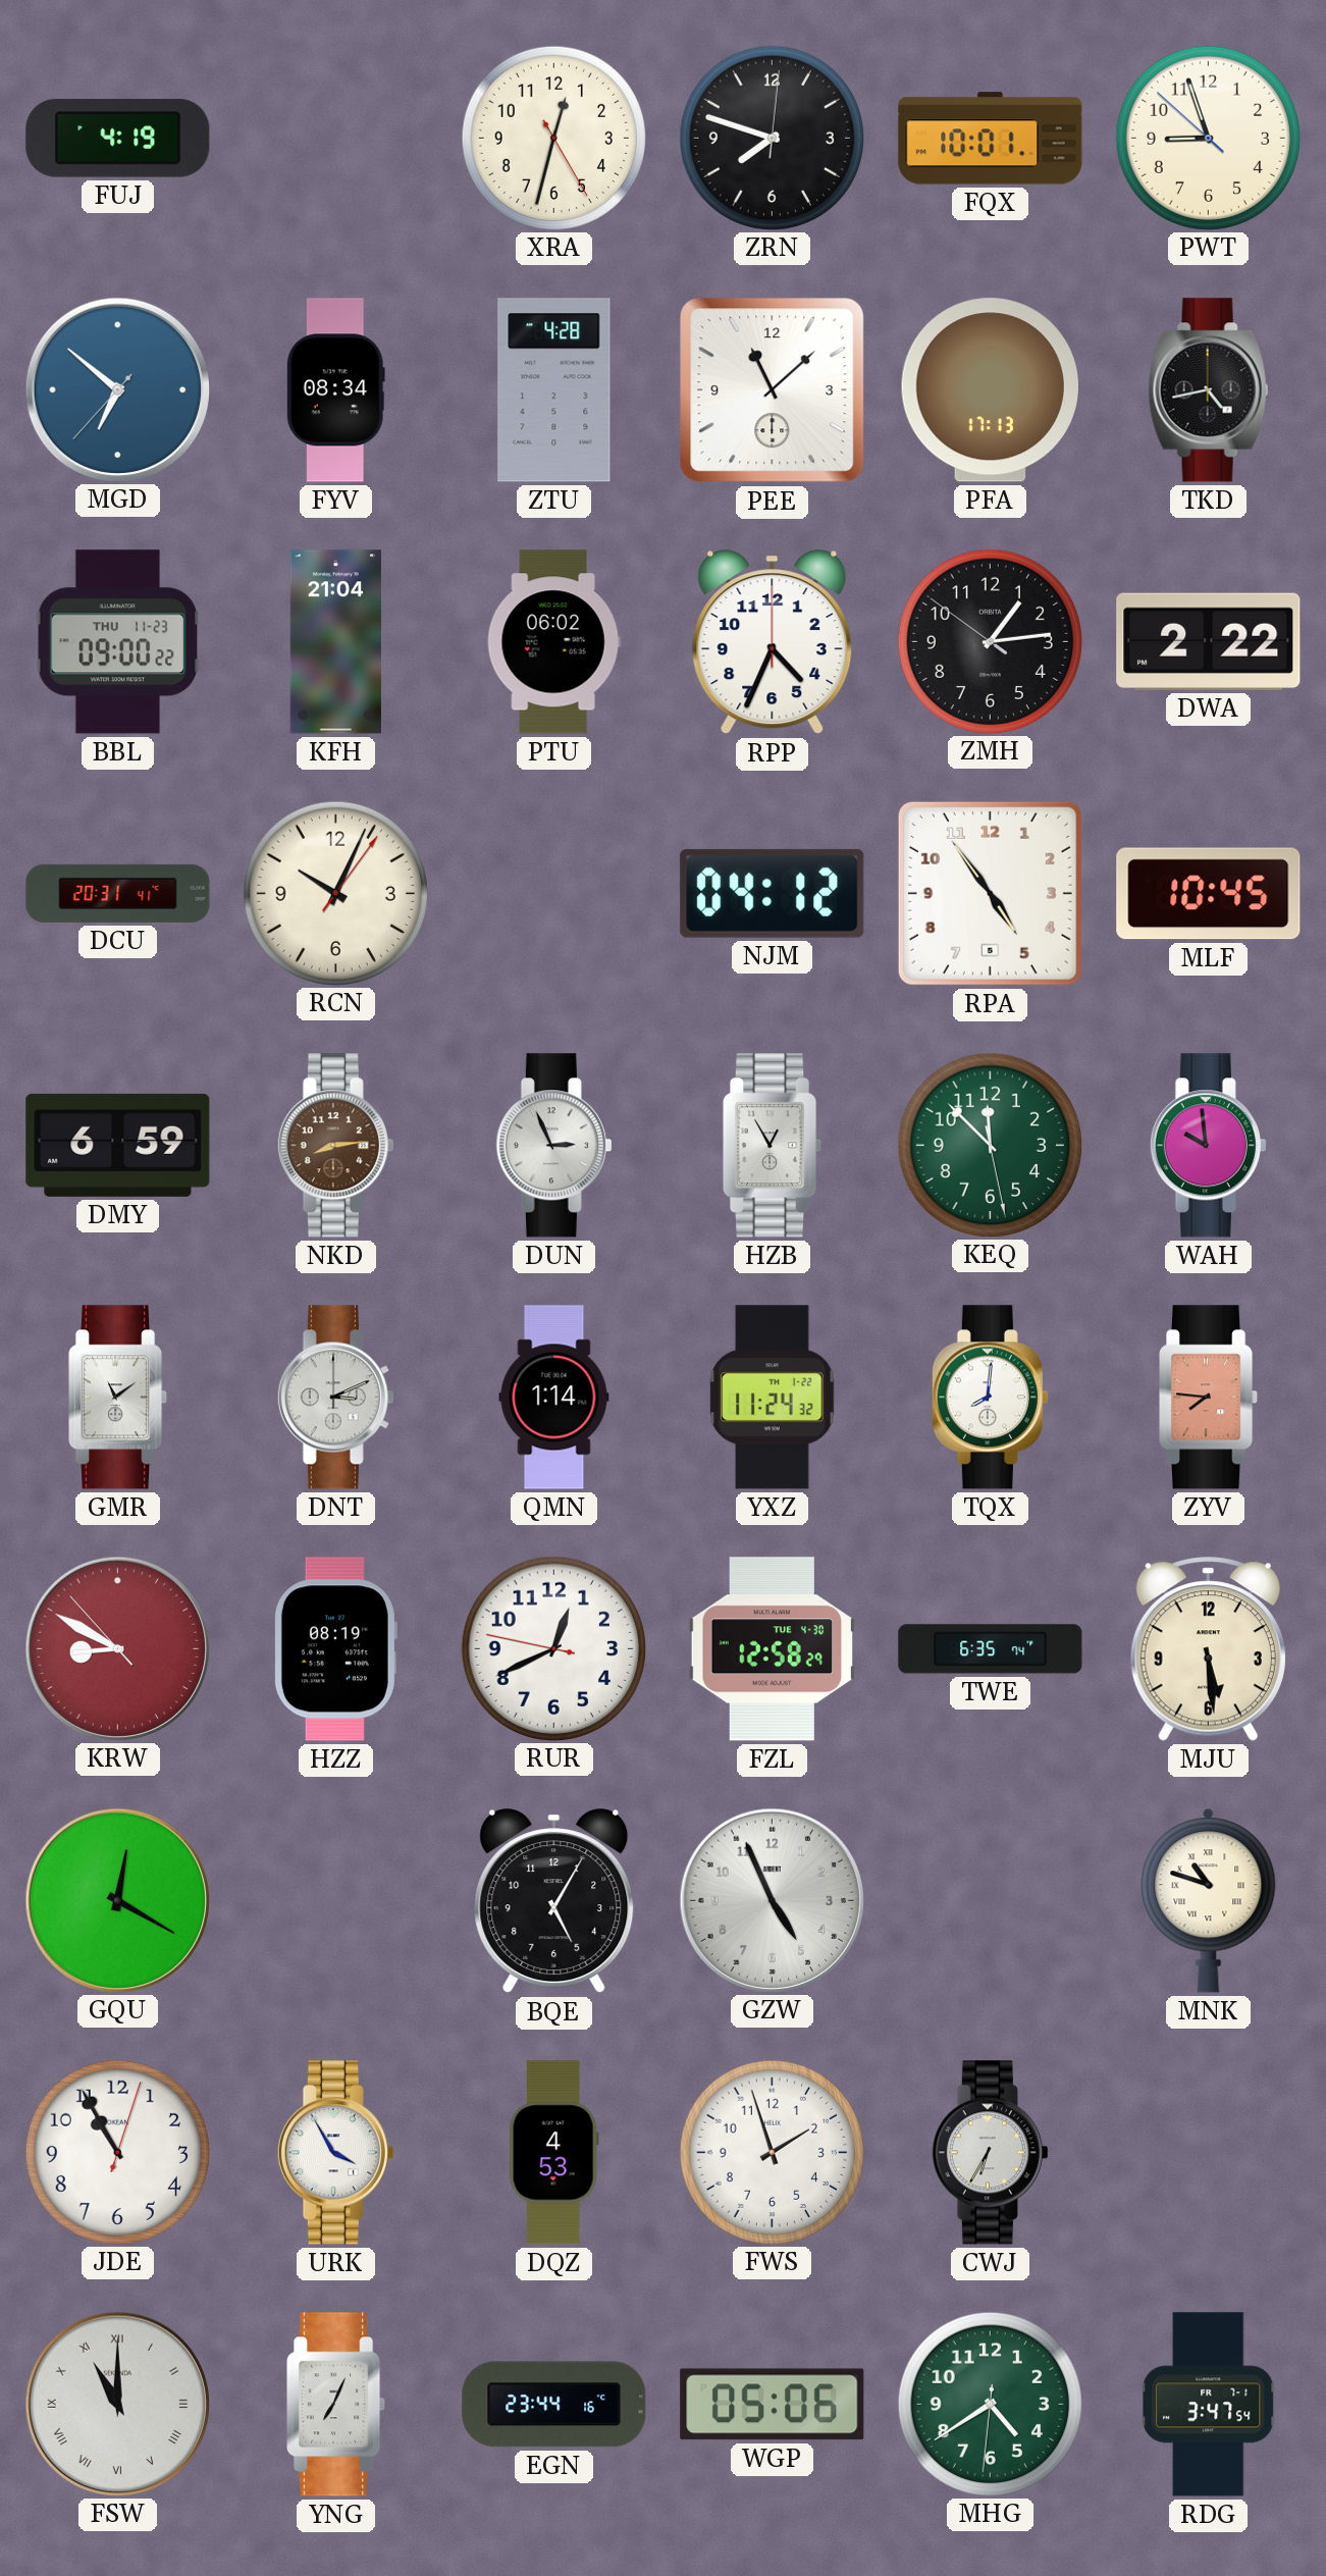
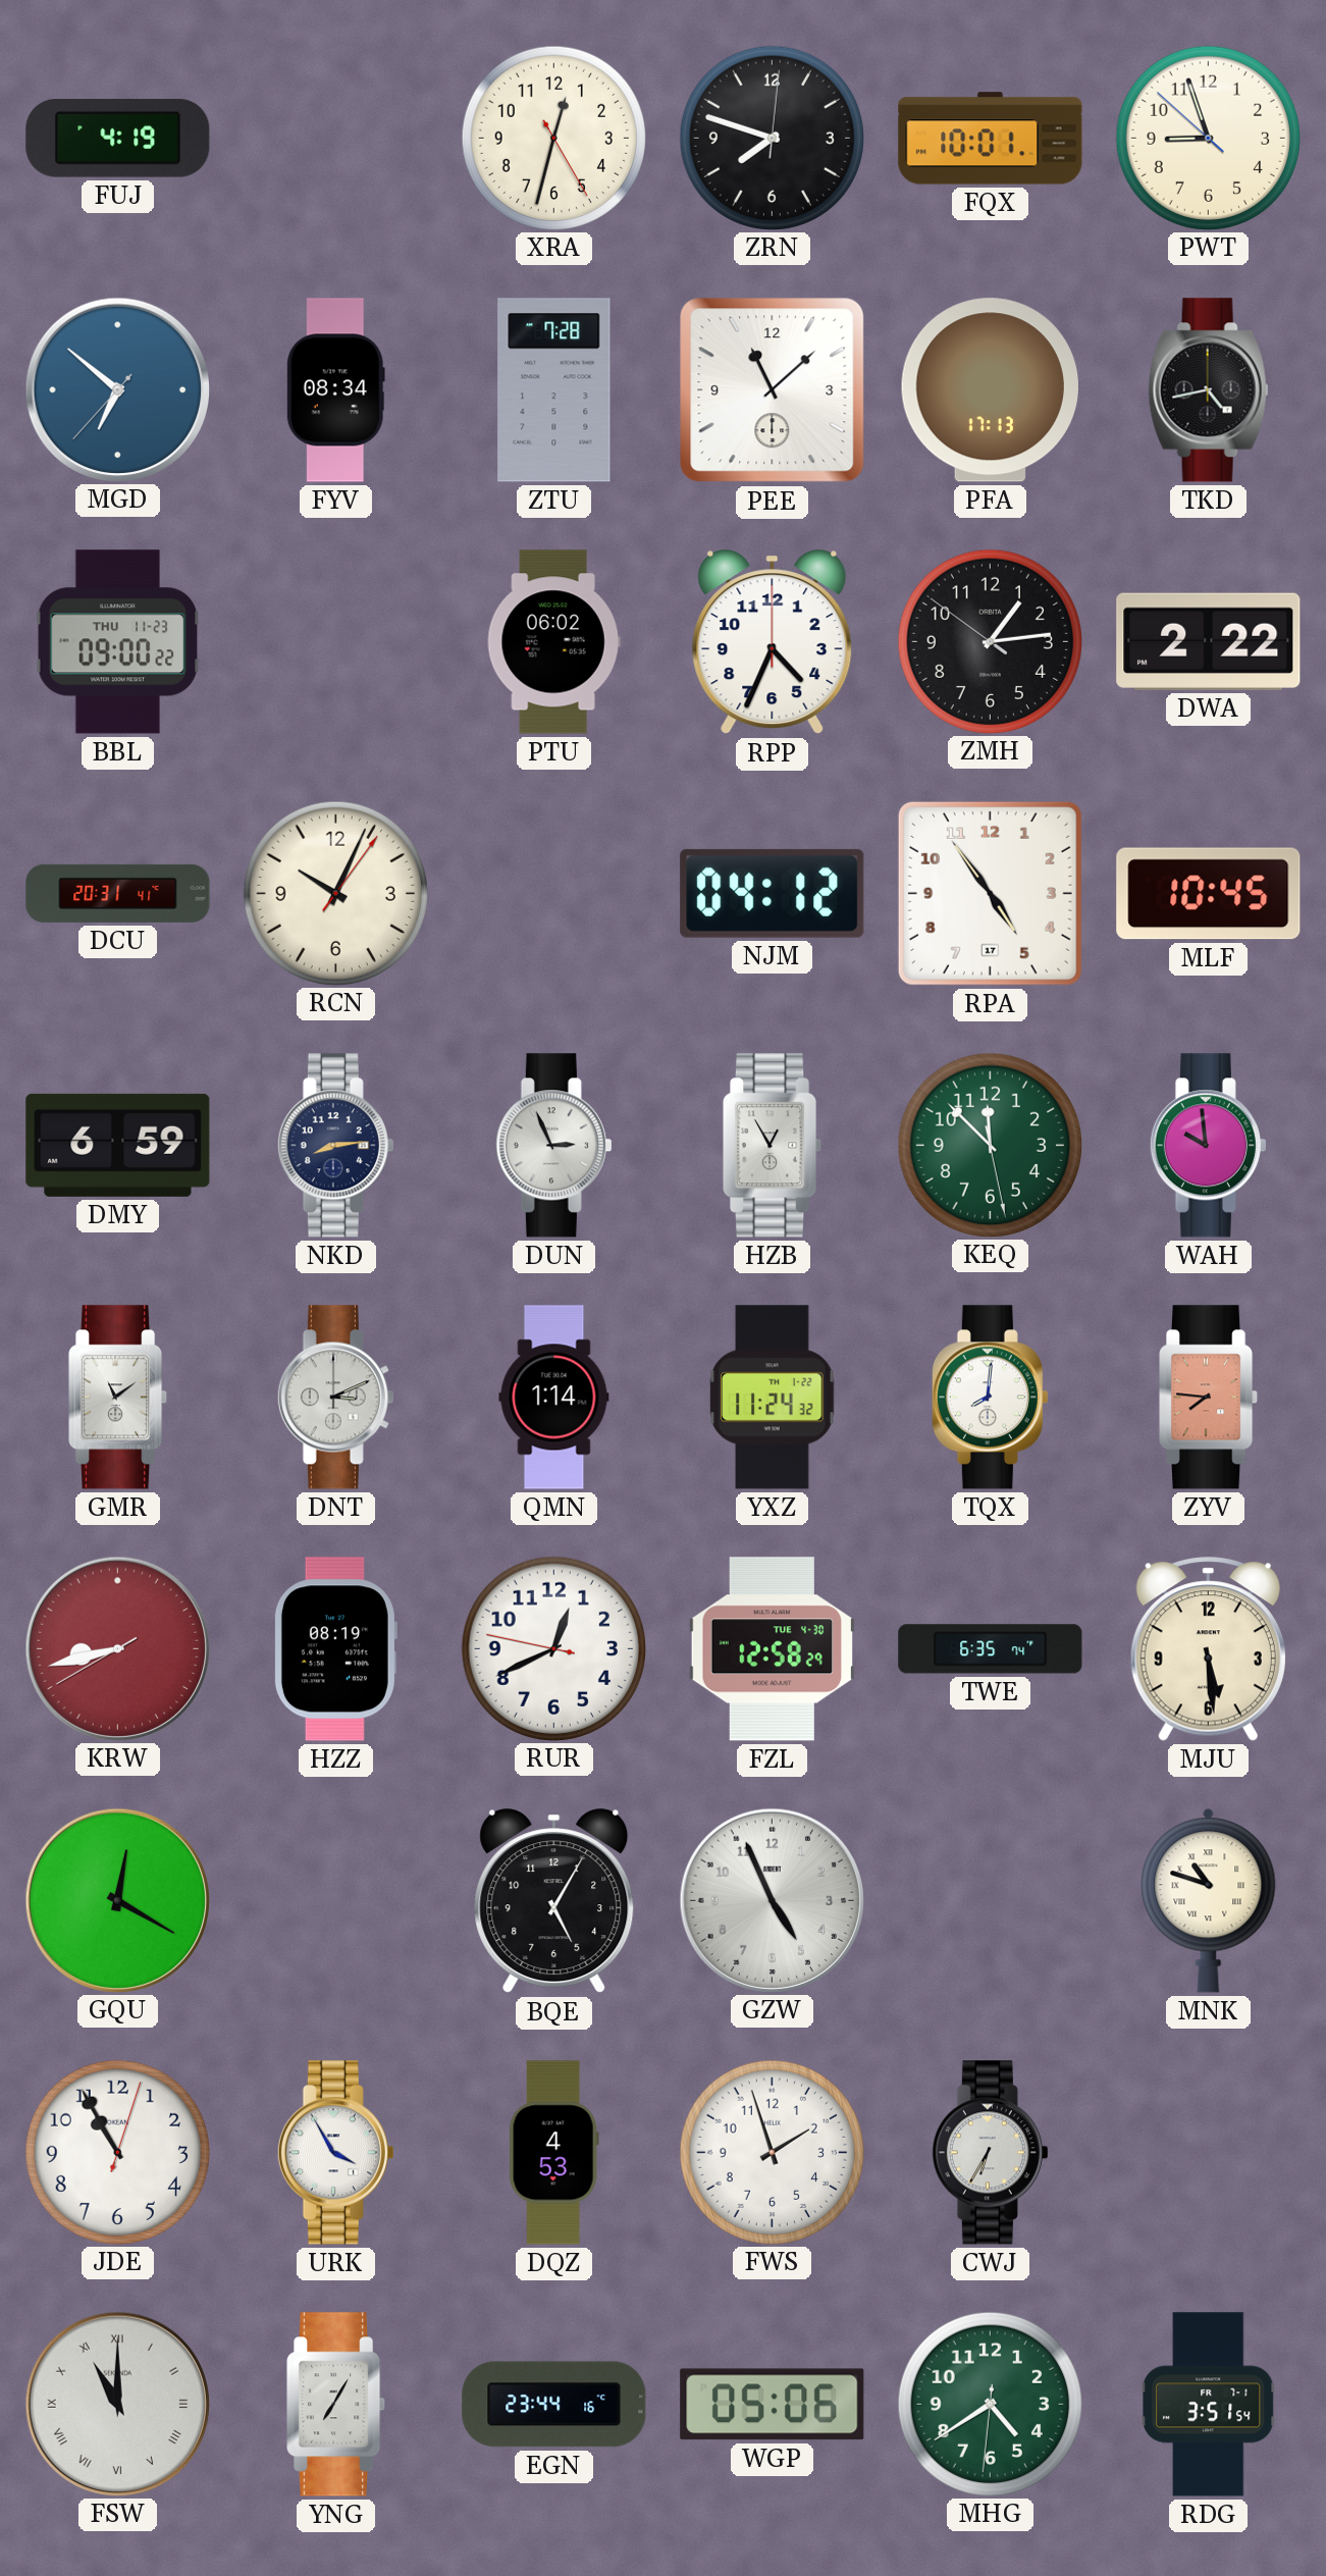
ZTU: 4:28 -> 7:28
KFH: 21:04 -> none
RPA date: 5 -> 17
NKD dial: brown -> navy
KRW: 8:49 -> 8:42
YNG: 7:04 -> 7:05
RDG: 3:47 -> 3:51
